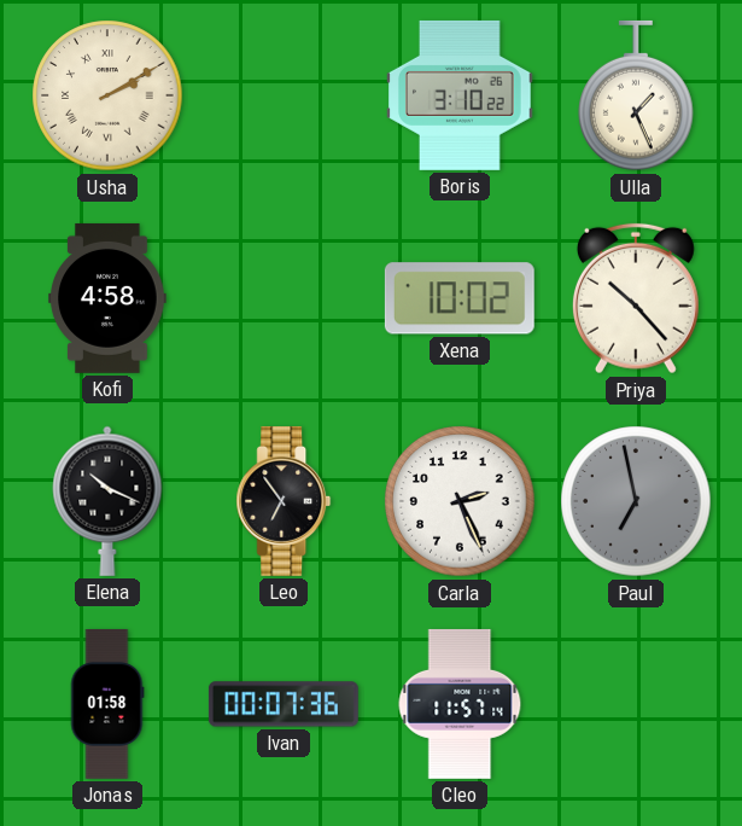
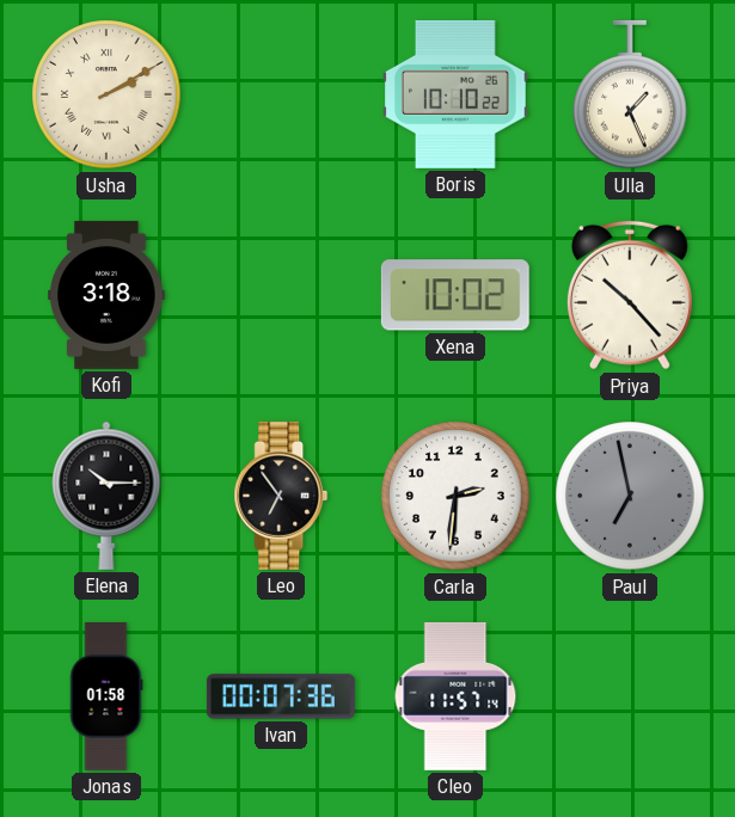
Boris: 3:10 -> 10:10
Kofi: 4:58 -> 3:18
Elena: 10:19 -> 10:15
Carla: 2:26 -> 2:31
